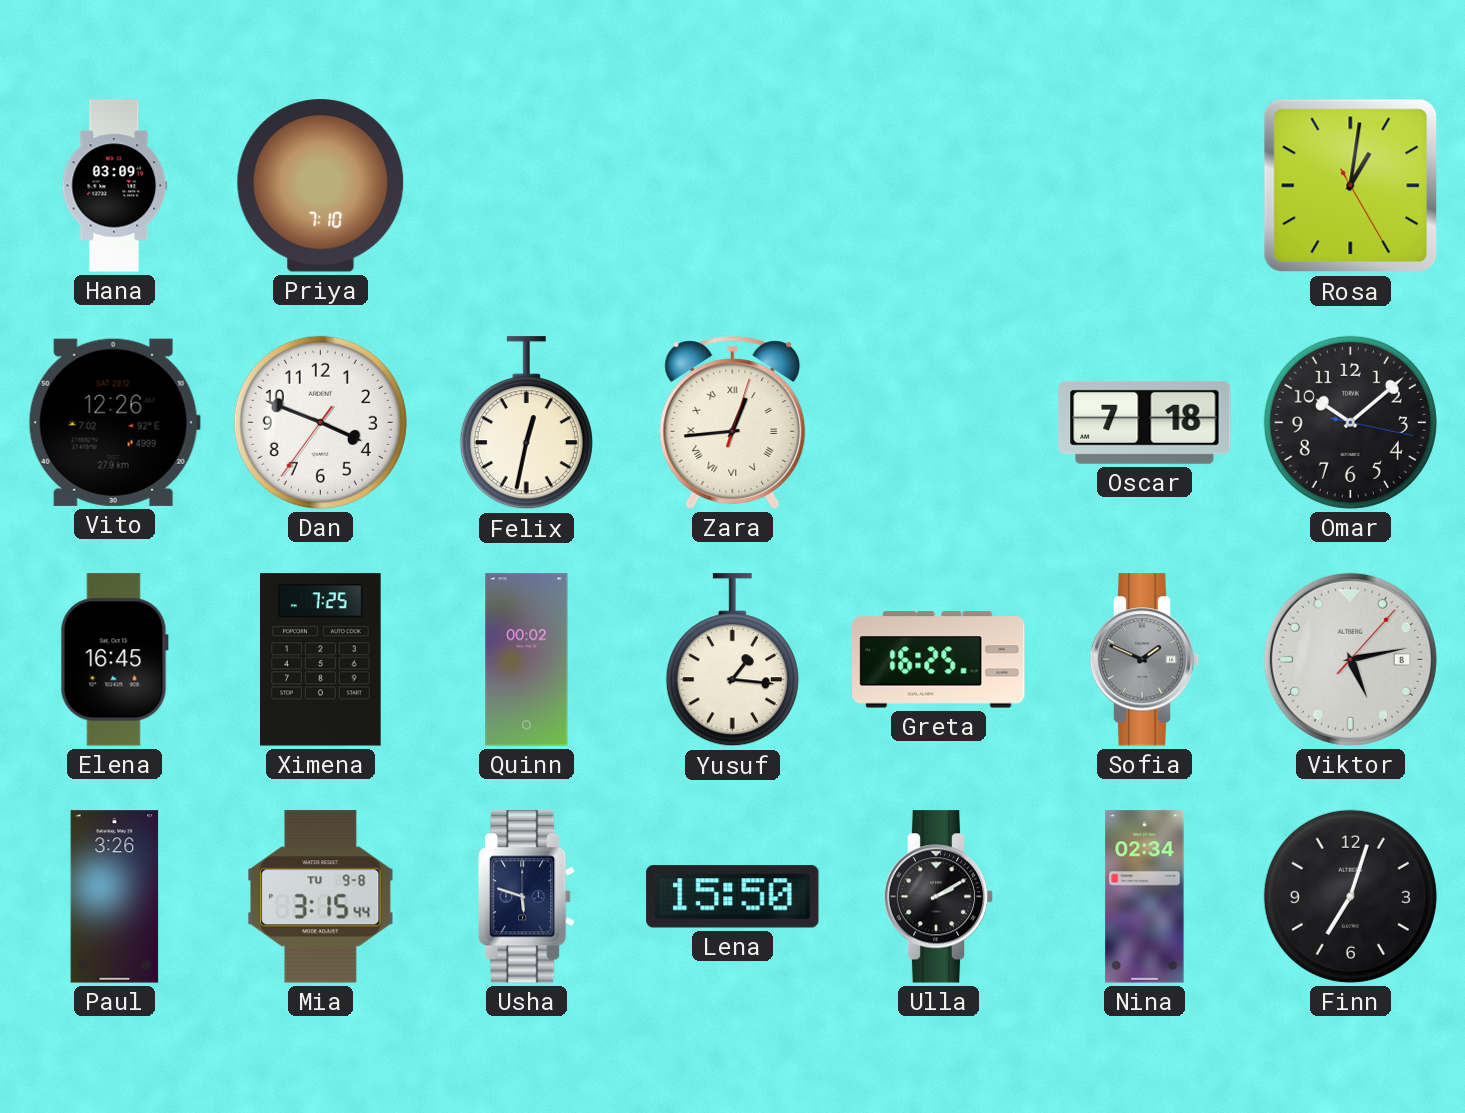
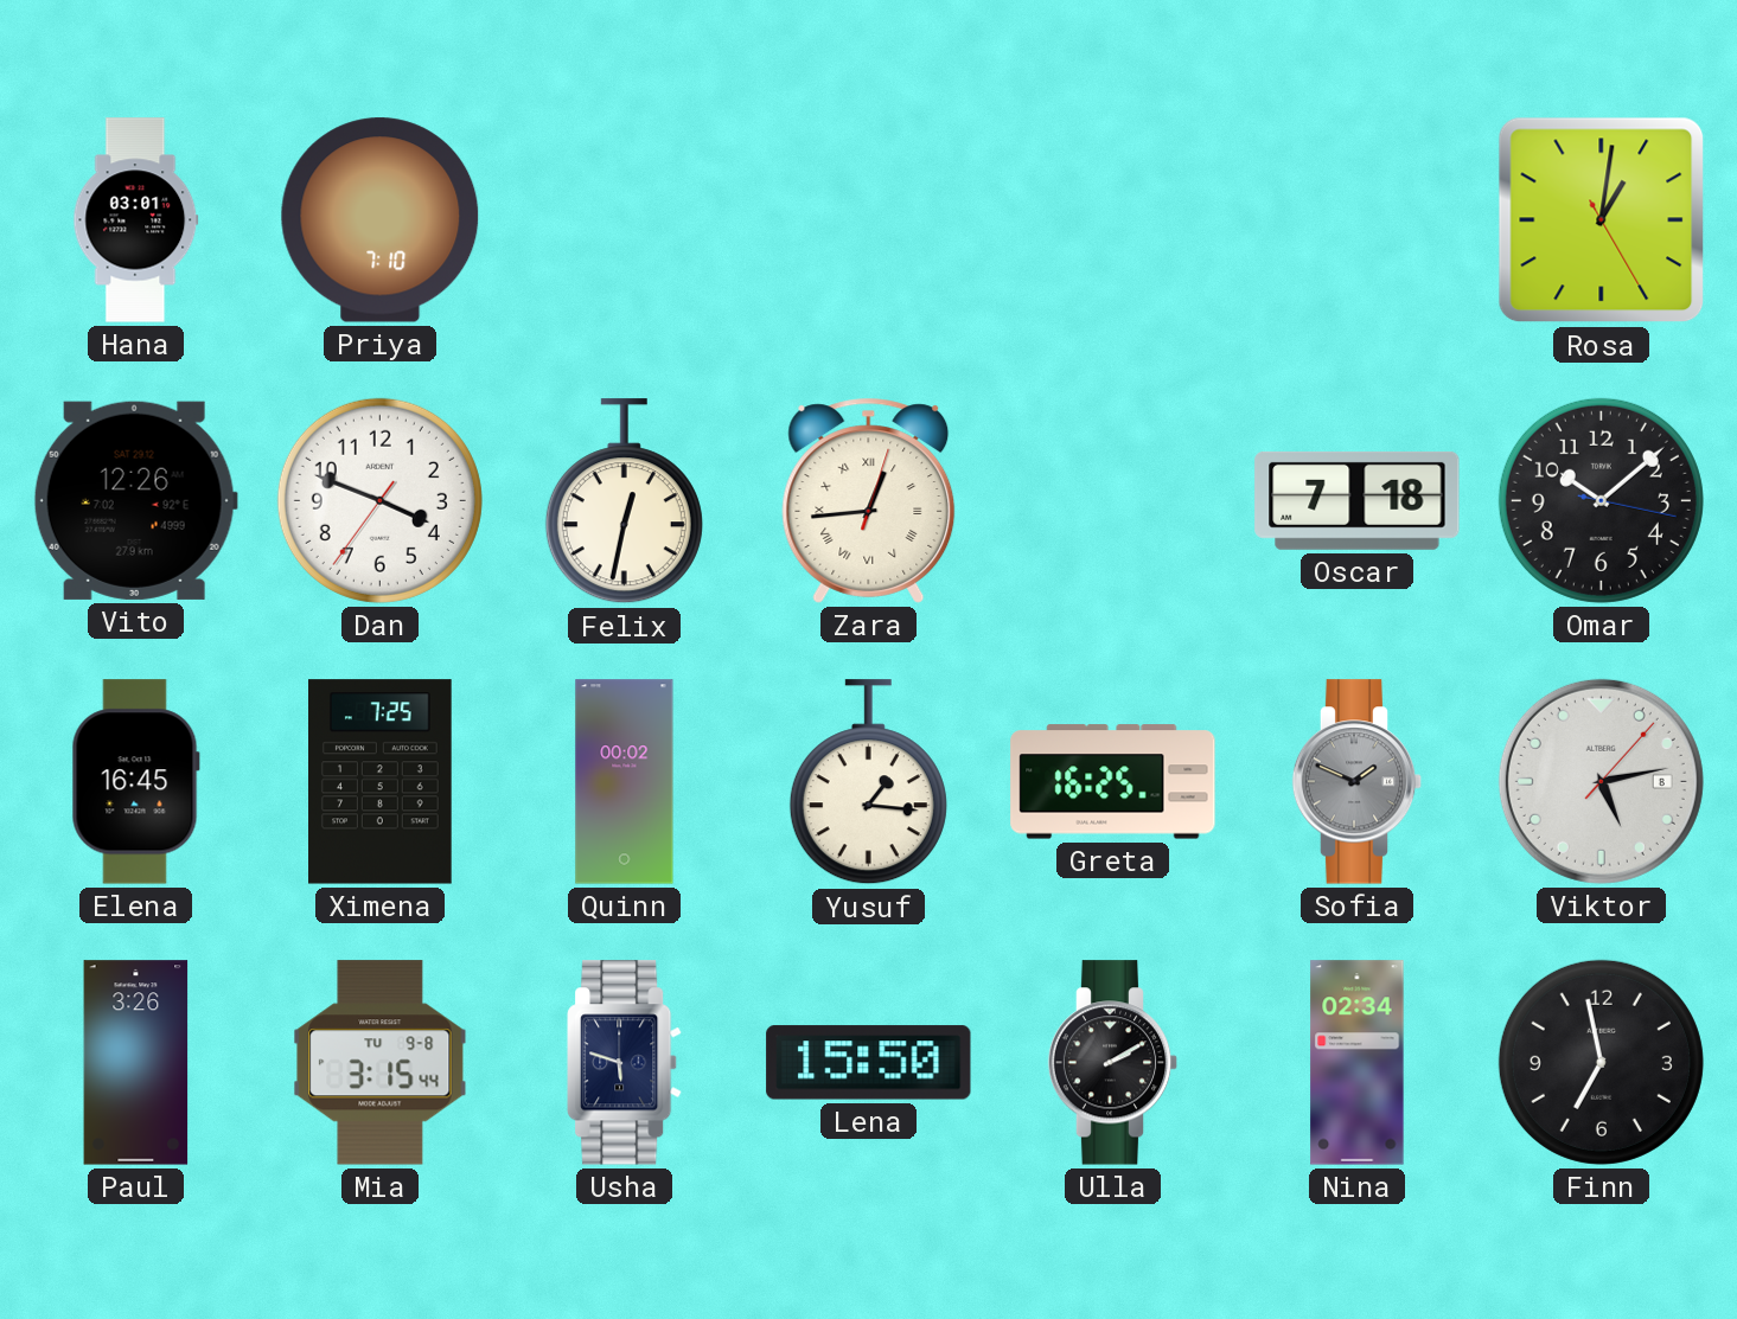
Hana: 03:09 -> 03:01
Finn: 7:03 -> 6:58
